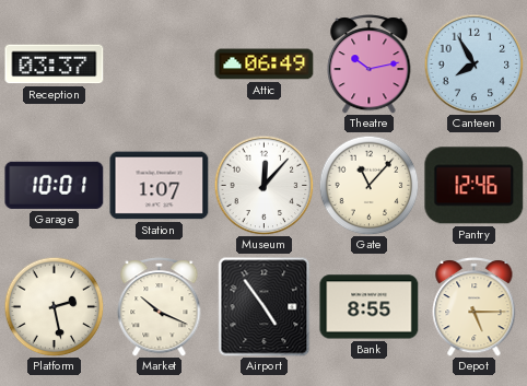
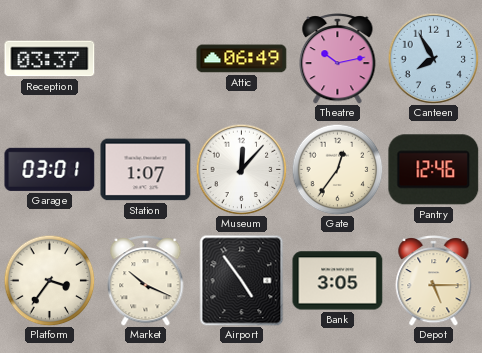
Garage: 10:01 -> 03:01
Gate: 11:07 -> 12:36
Platform: 2:28 -> 3:36
Bank: 8:55 -> 3:05
